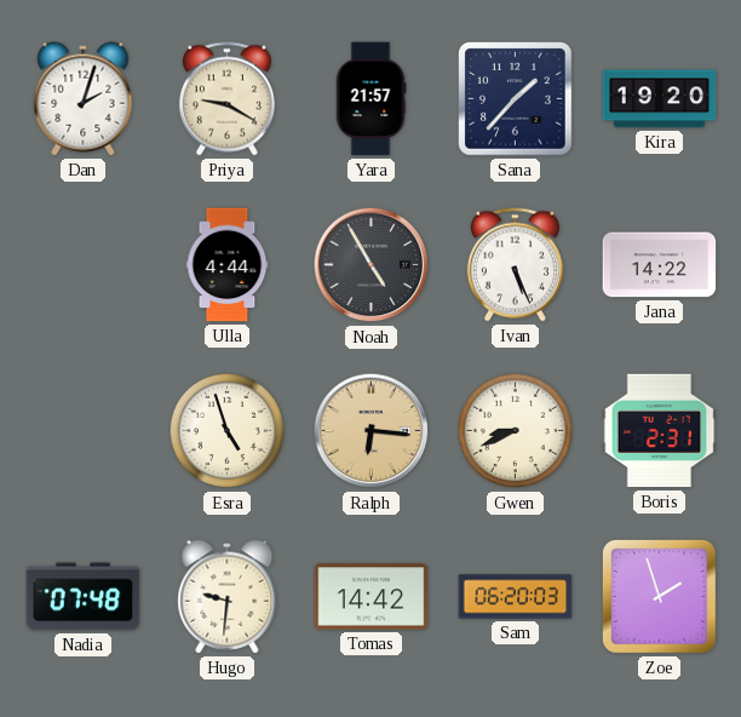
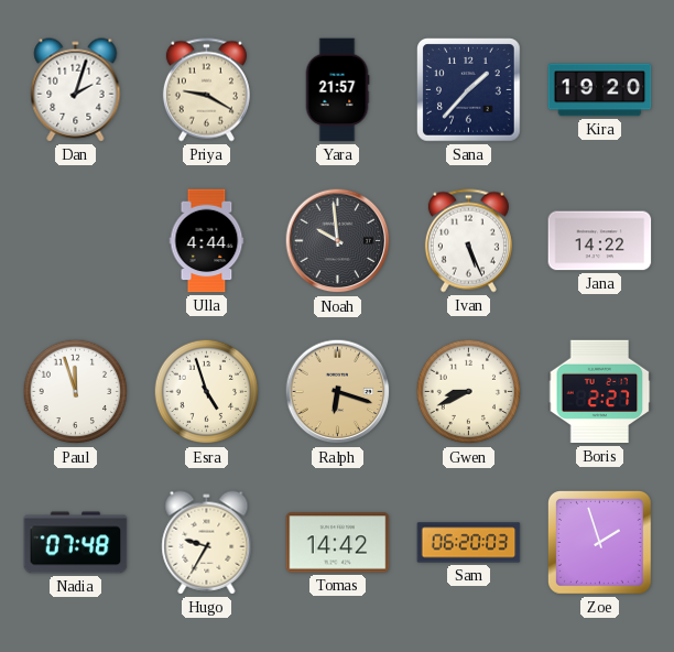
Noah: 4:55 -> 9:59
Paul: none -> 11:57
Ralph: 6:16 -> 6:18
Boris: 2:31 -> 2:27
Hugo: 9:31 -> 9:35
